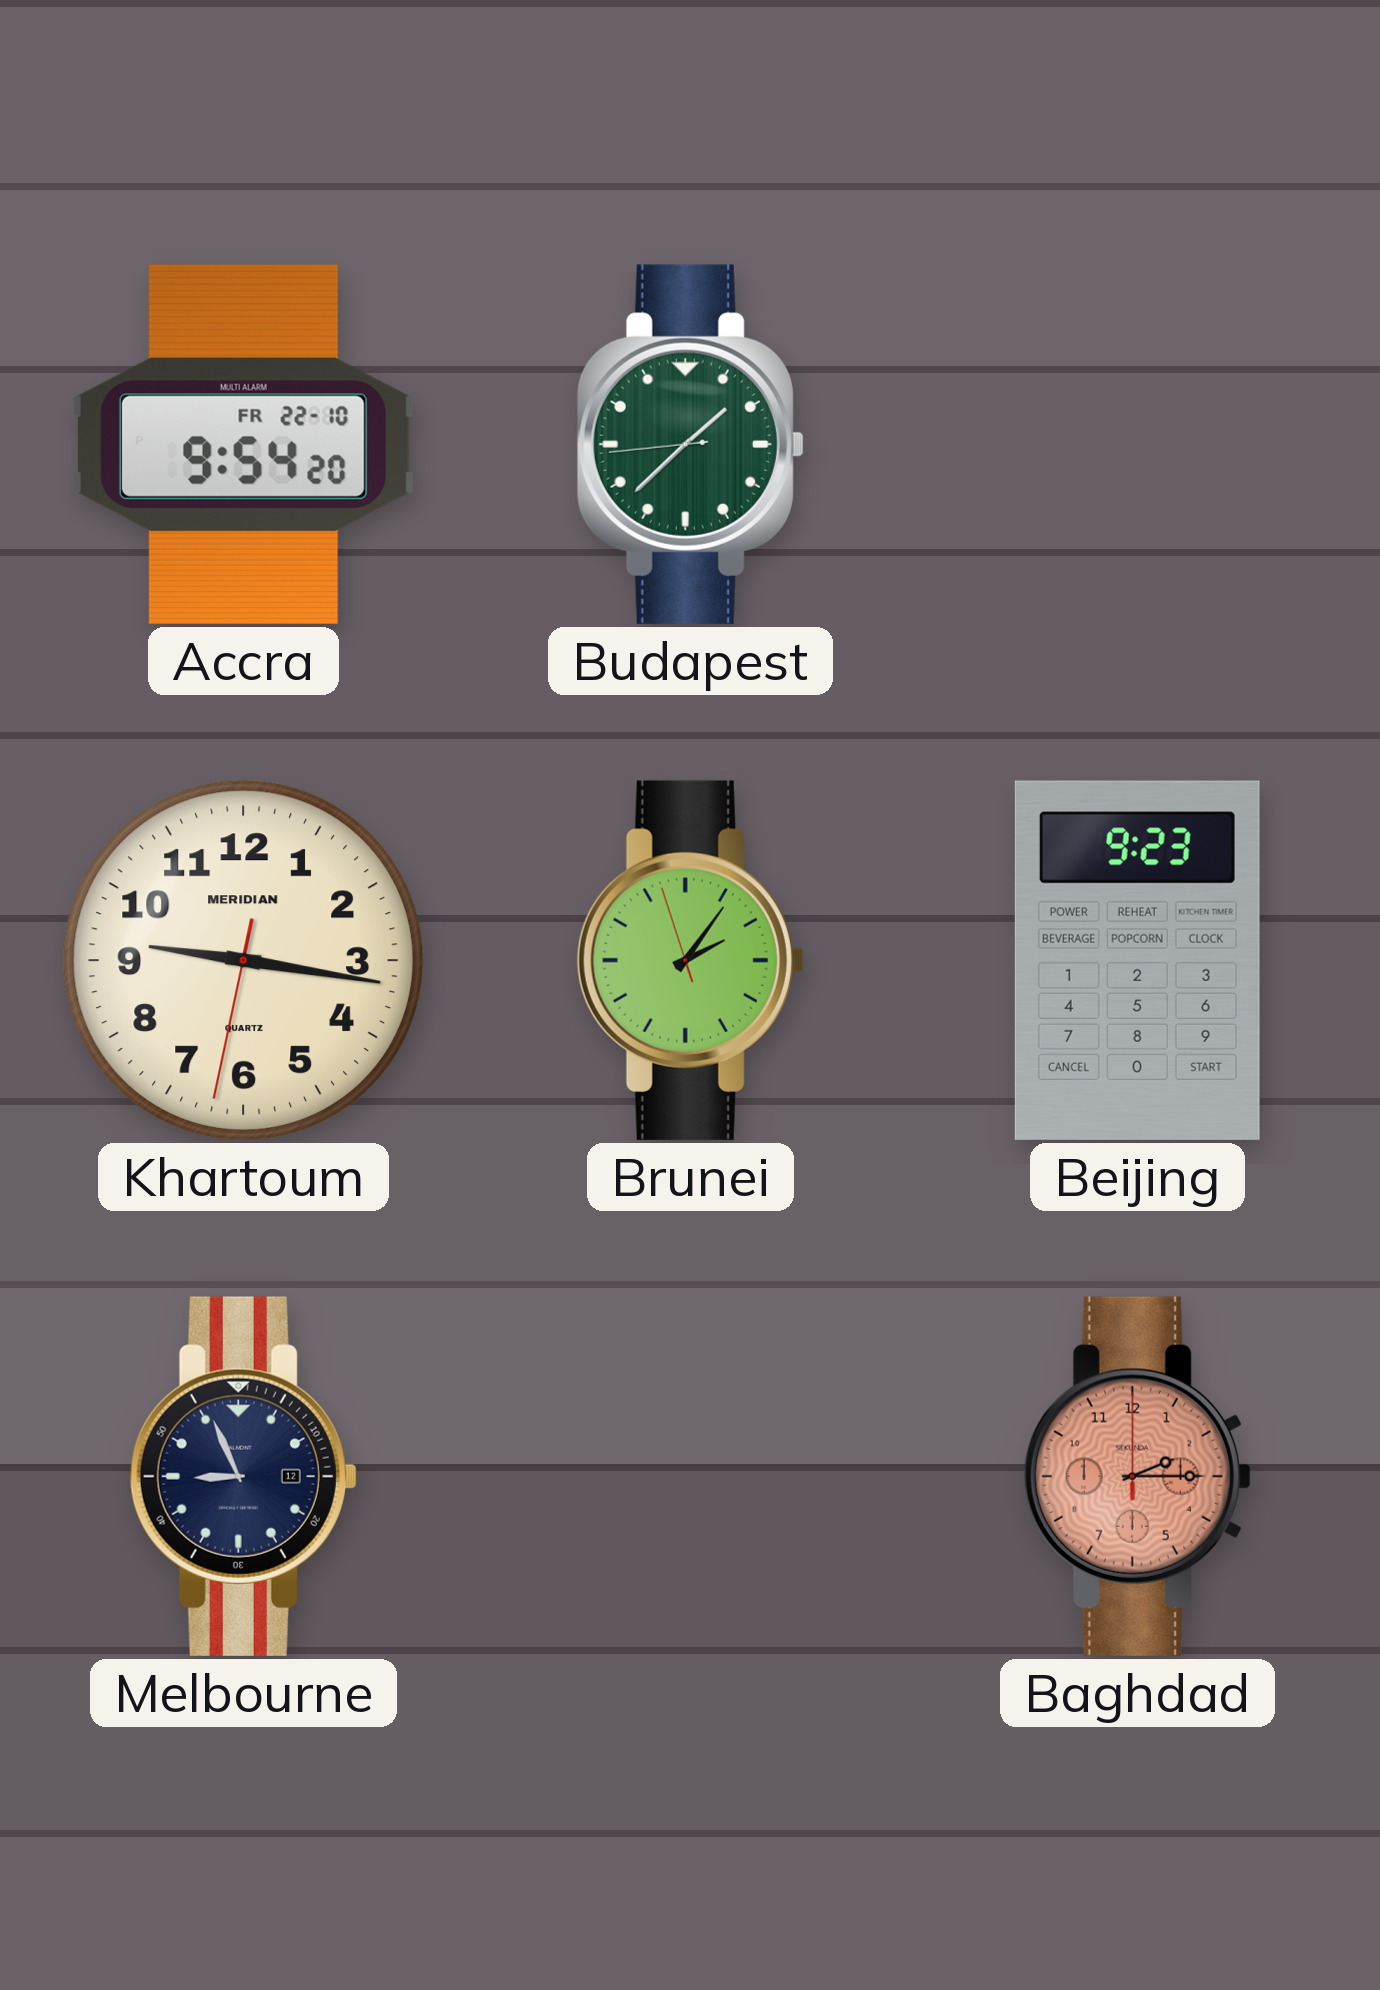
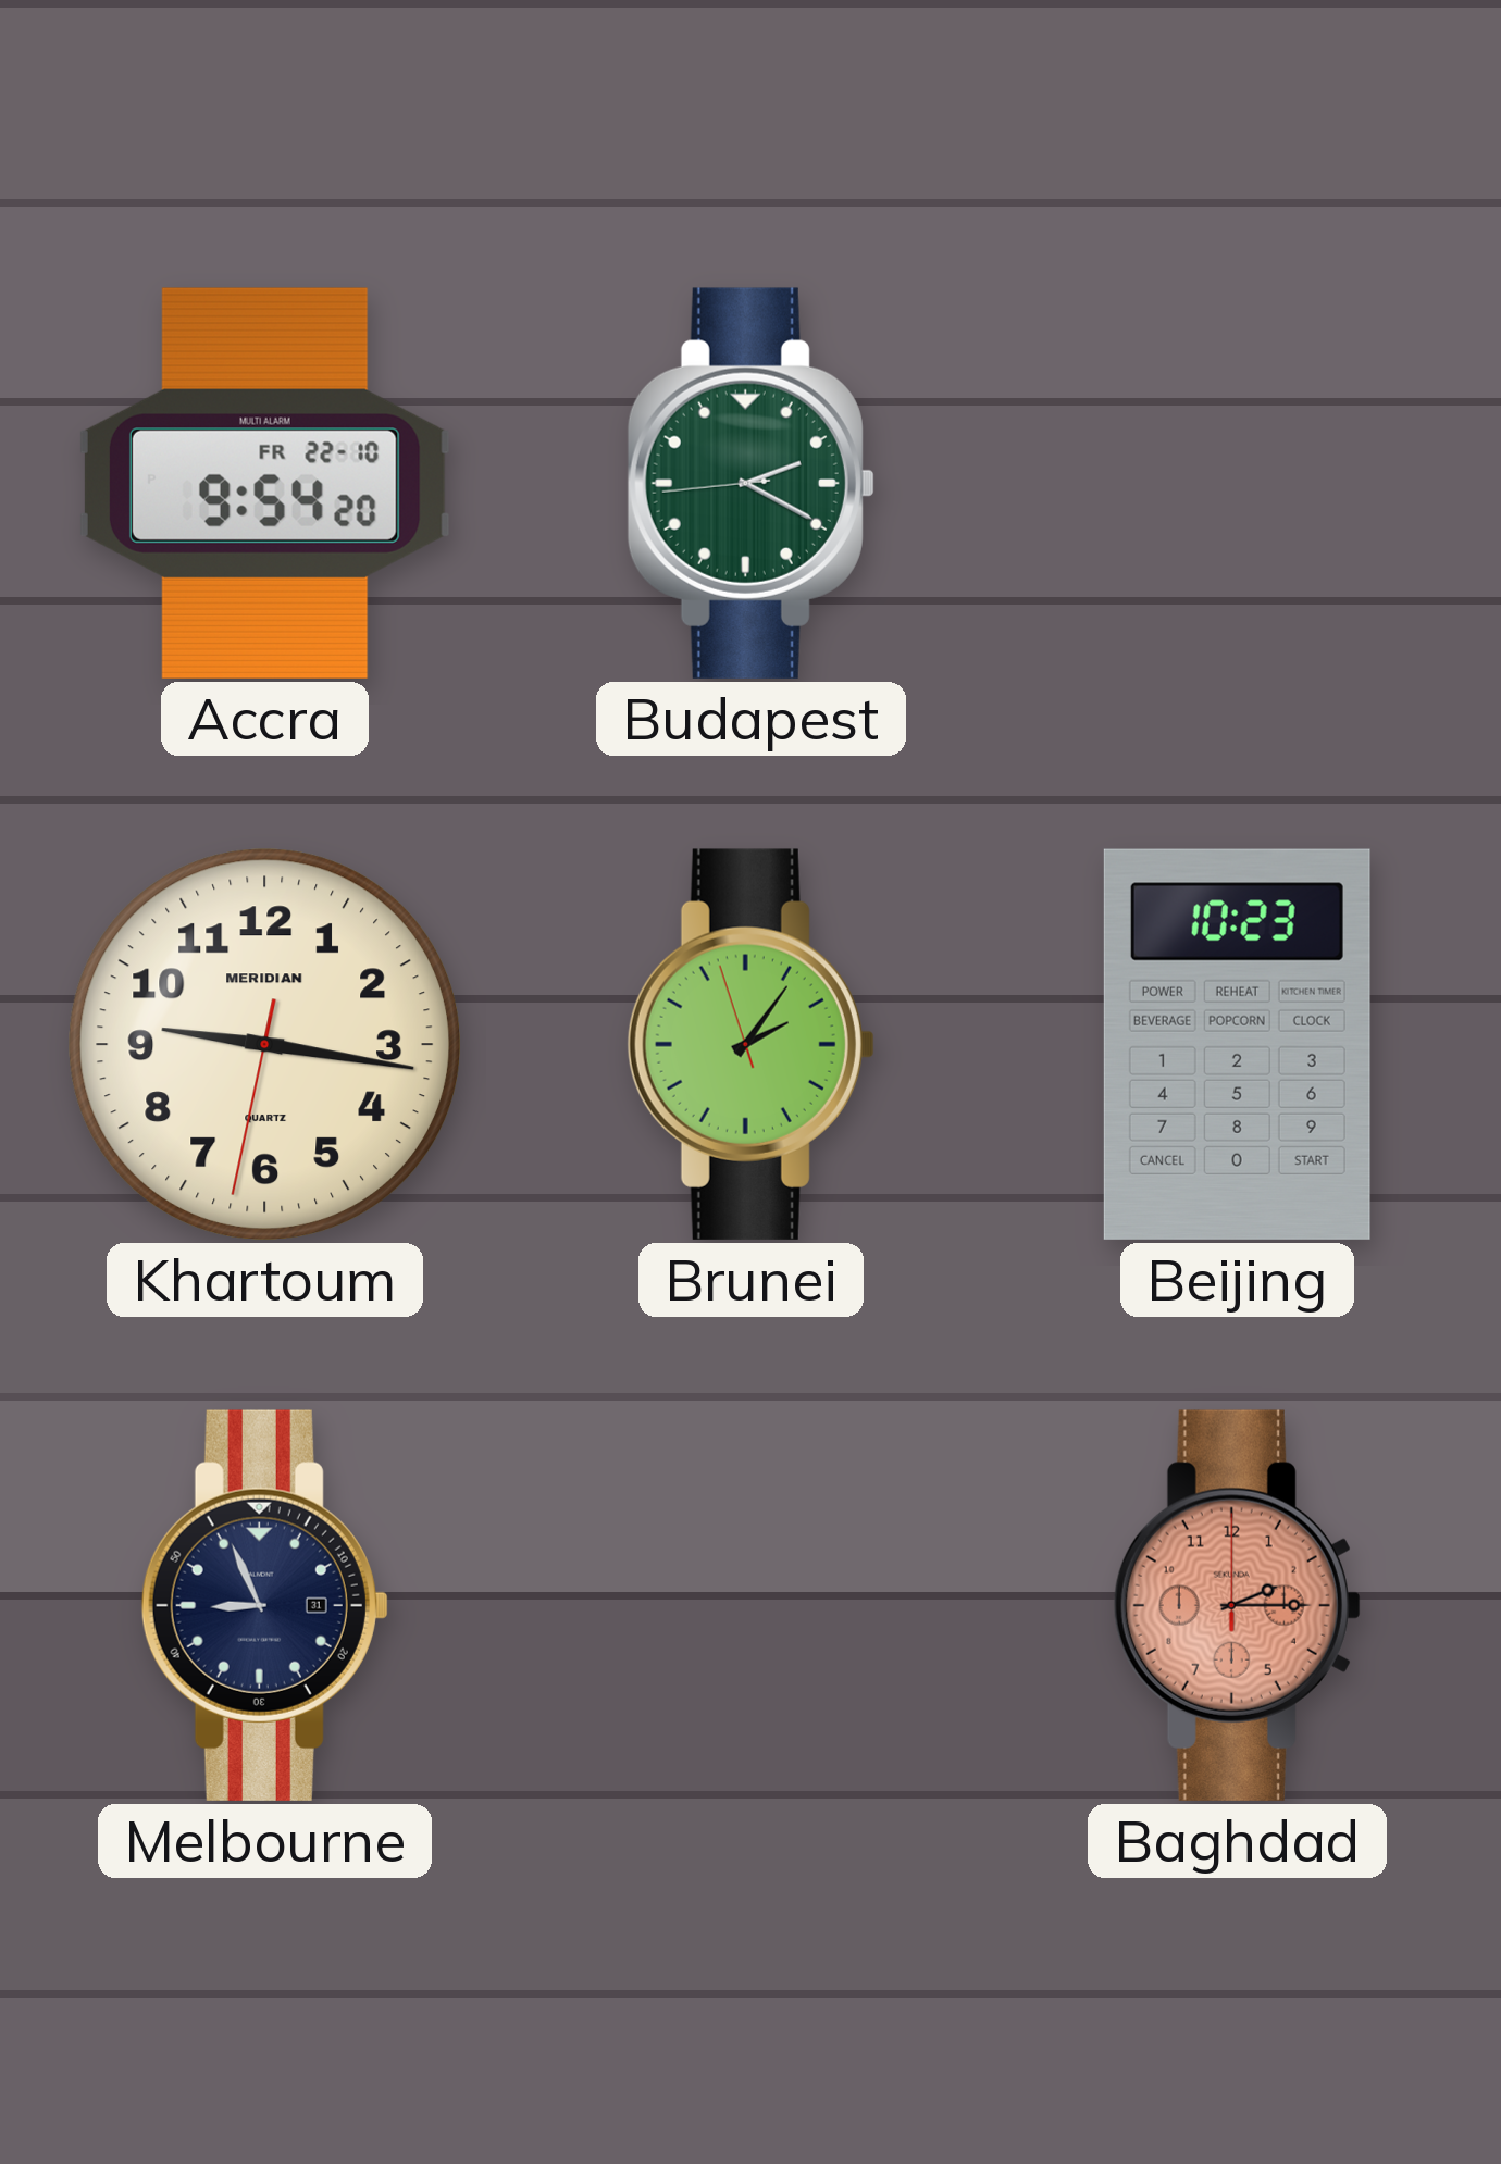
Budapest: 1:37 -> 2:19
Beijing: 9:23 -> 10:23
Melbourne date: 12 -> 31
